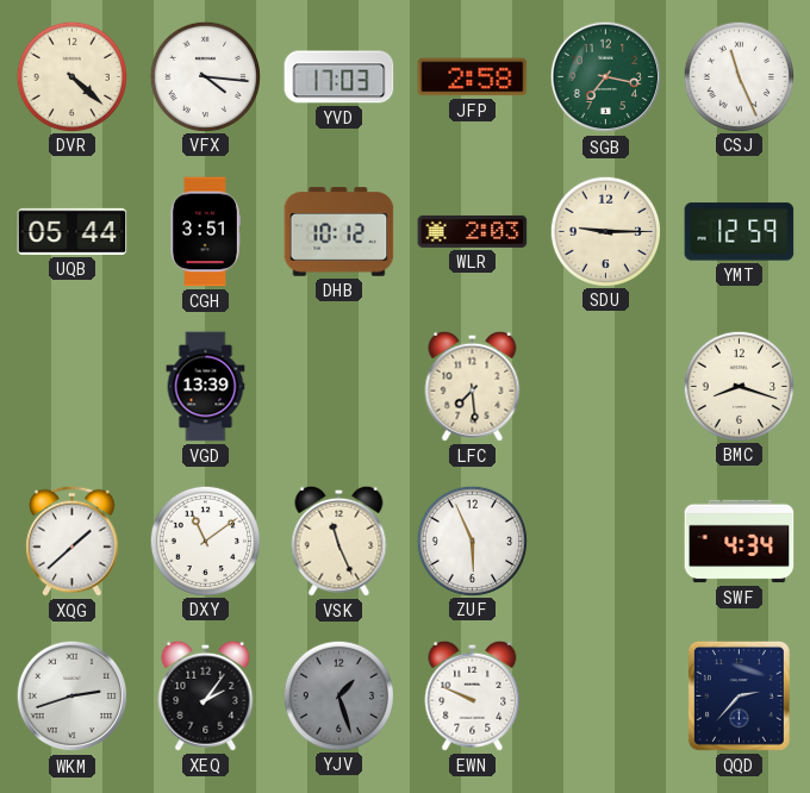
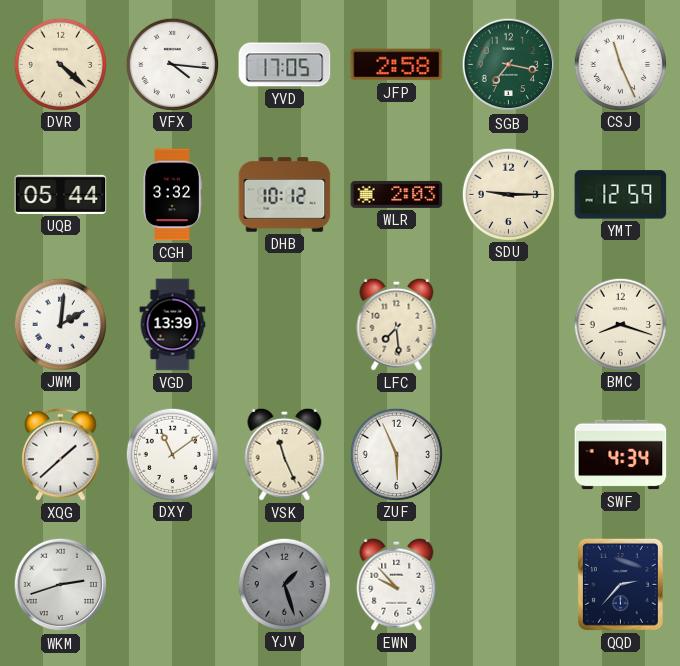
YVD: 17:03 -> 17:05
CGH: 3:51 -> 3:32
JWM: none -> 2:01
XEQ: 2:06 -> none
EWN: 9:49 -> 9:53
